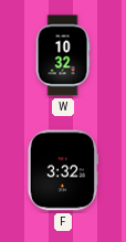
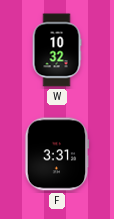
F: 3:32 -> 3:31
